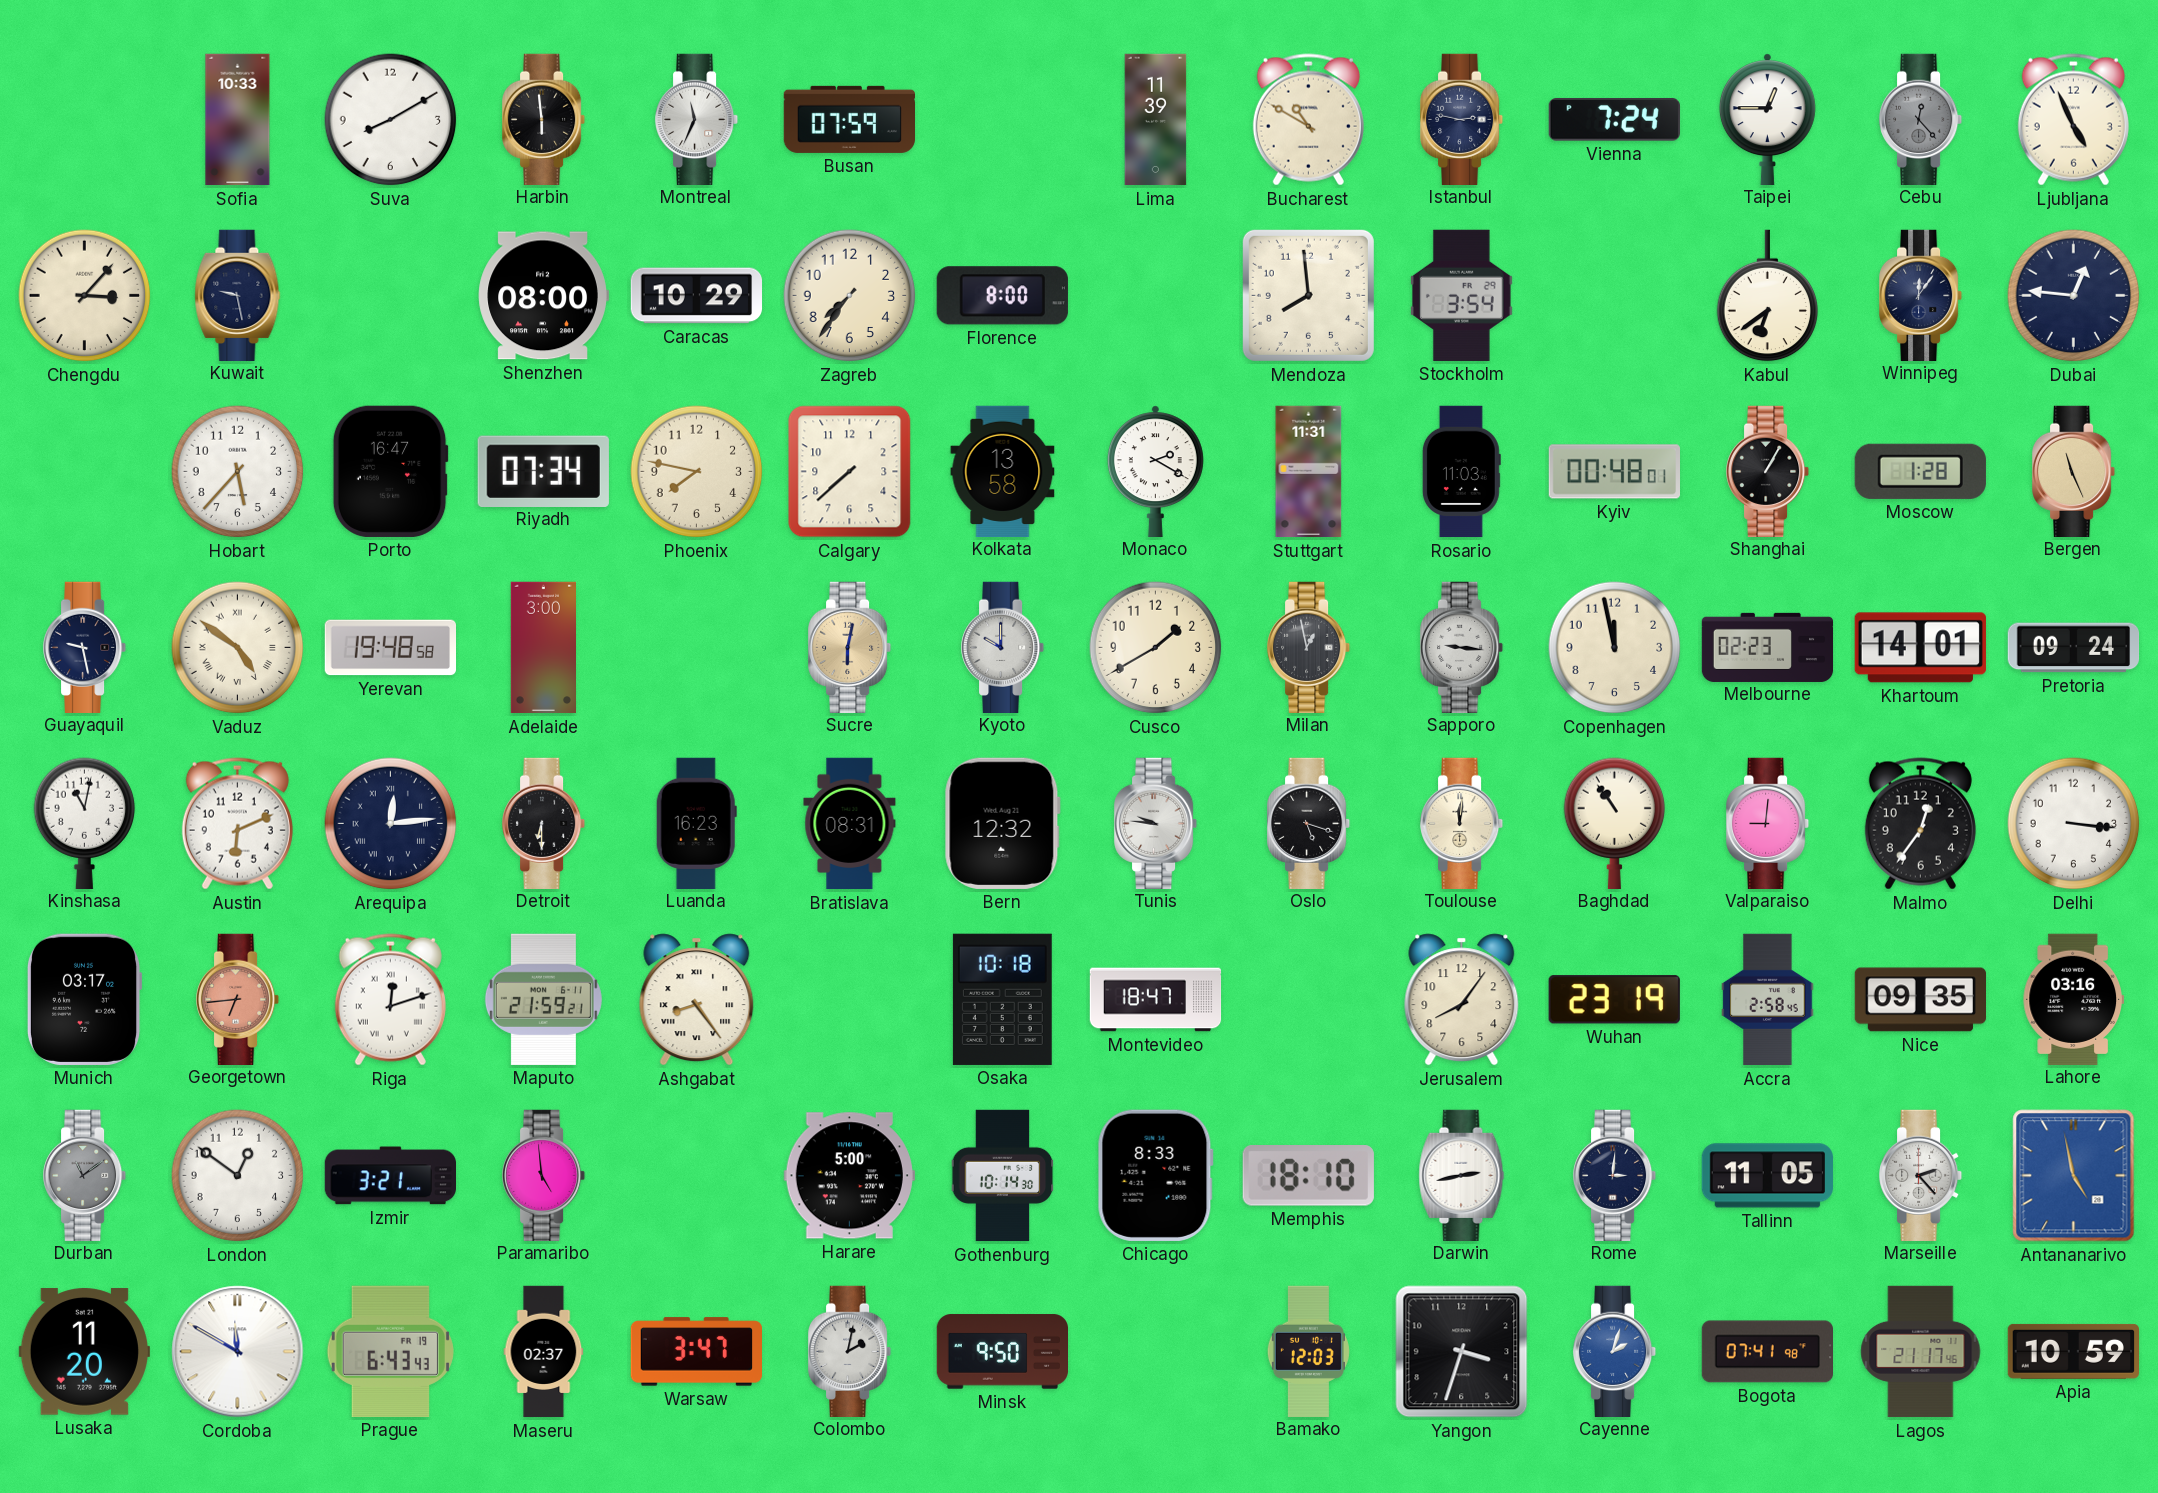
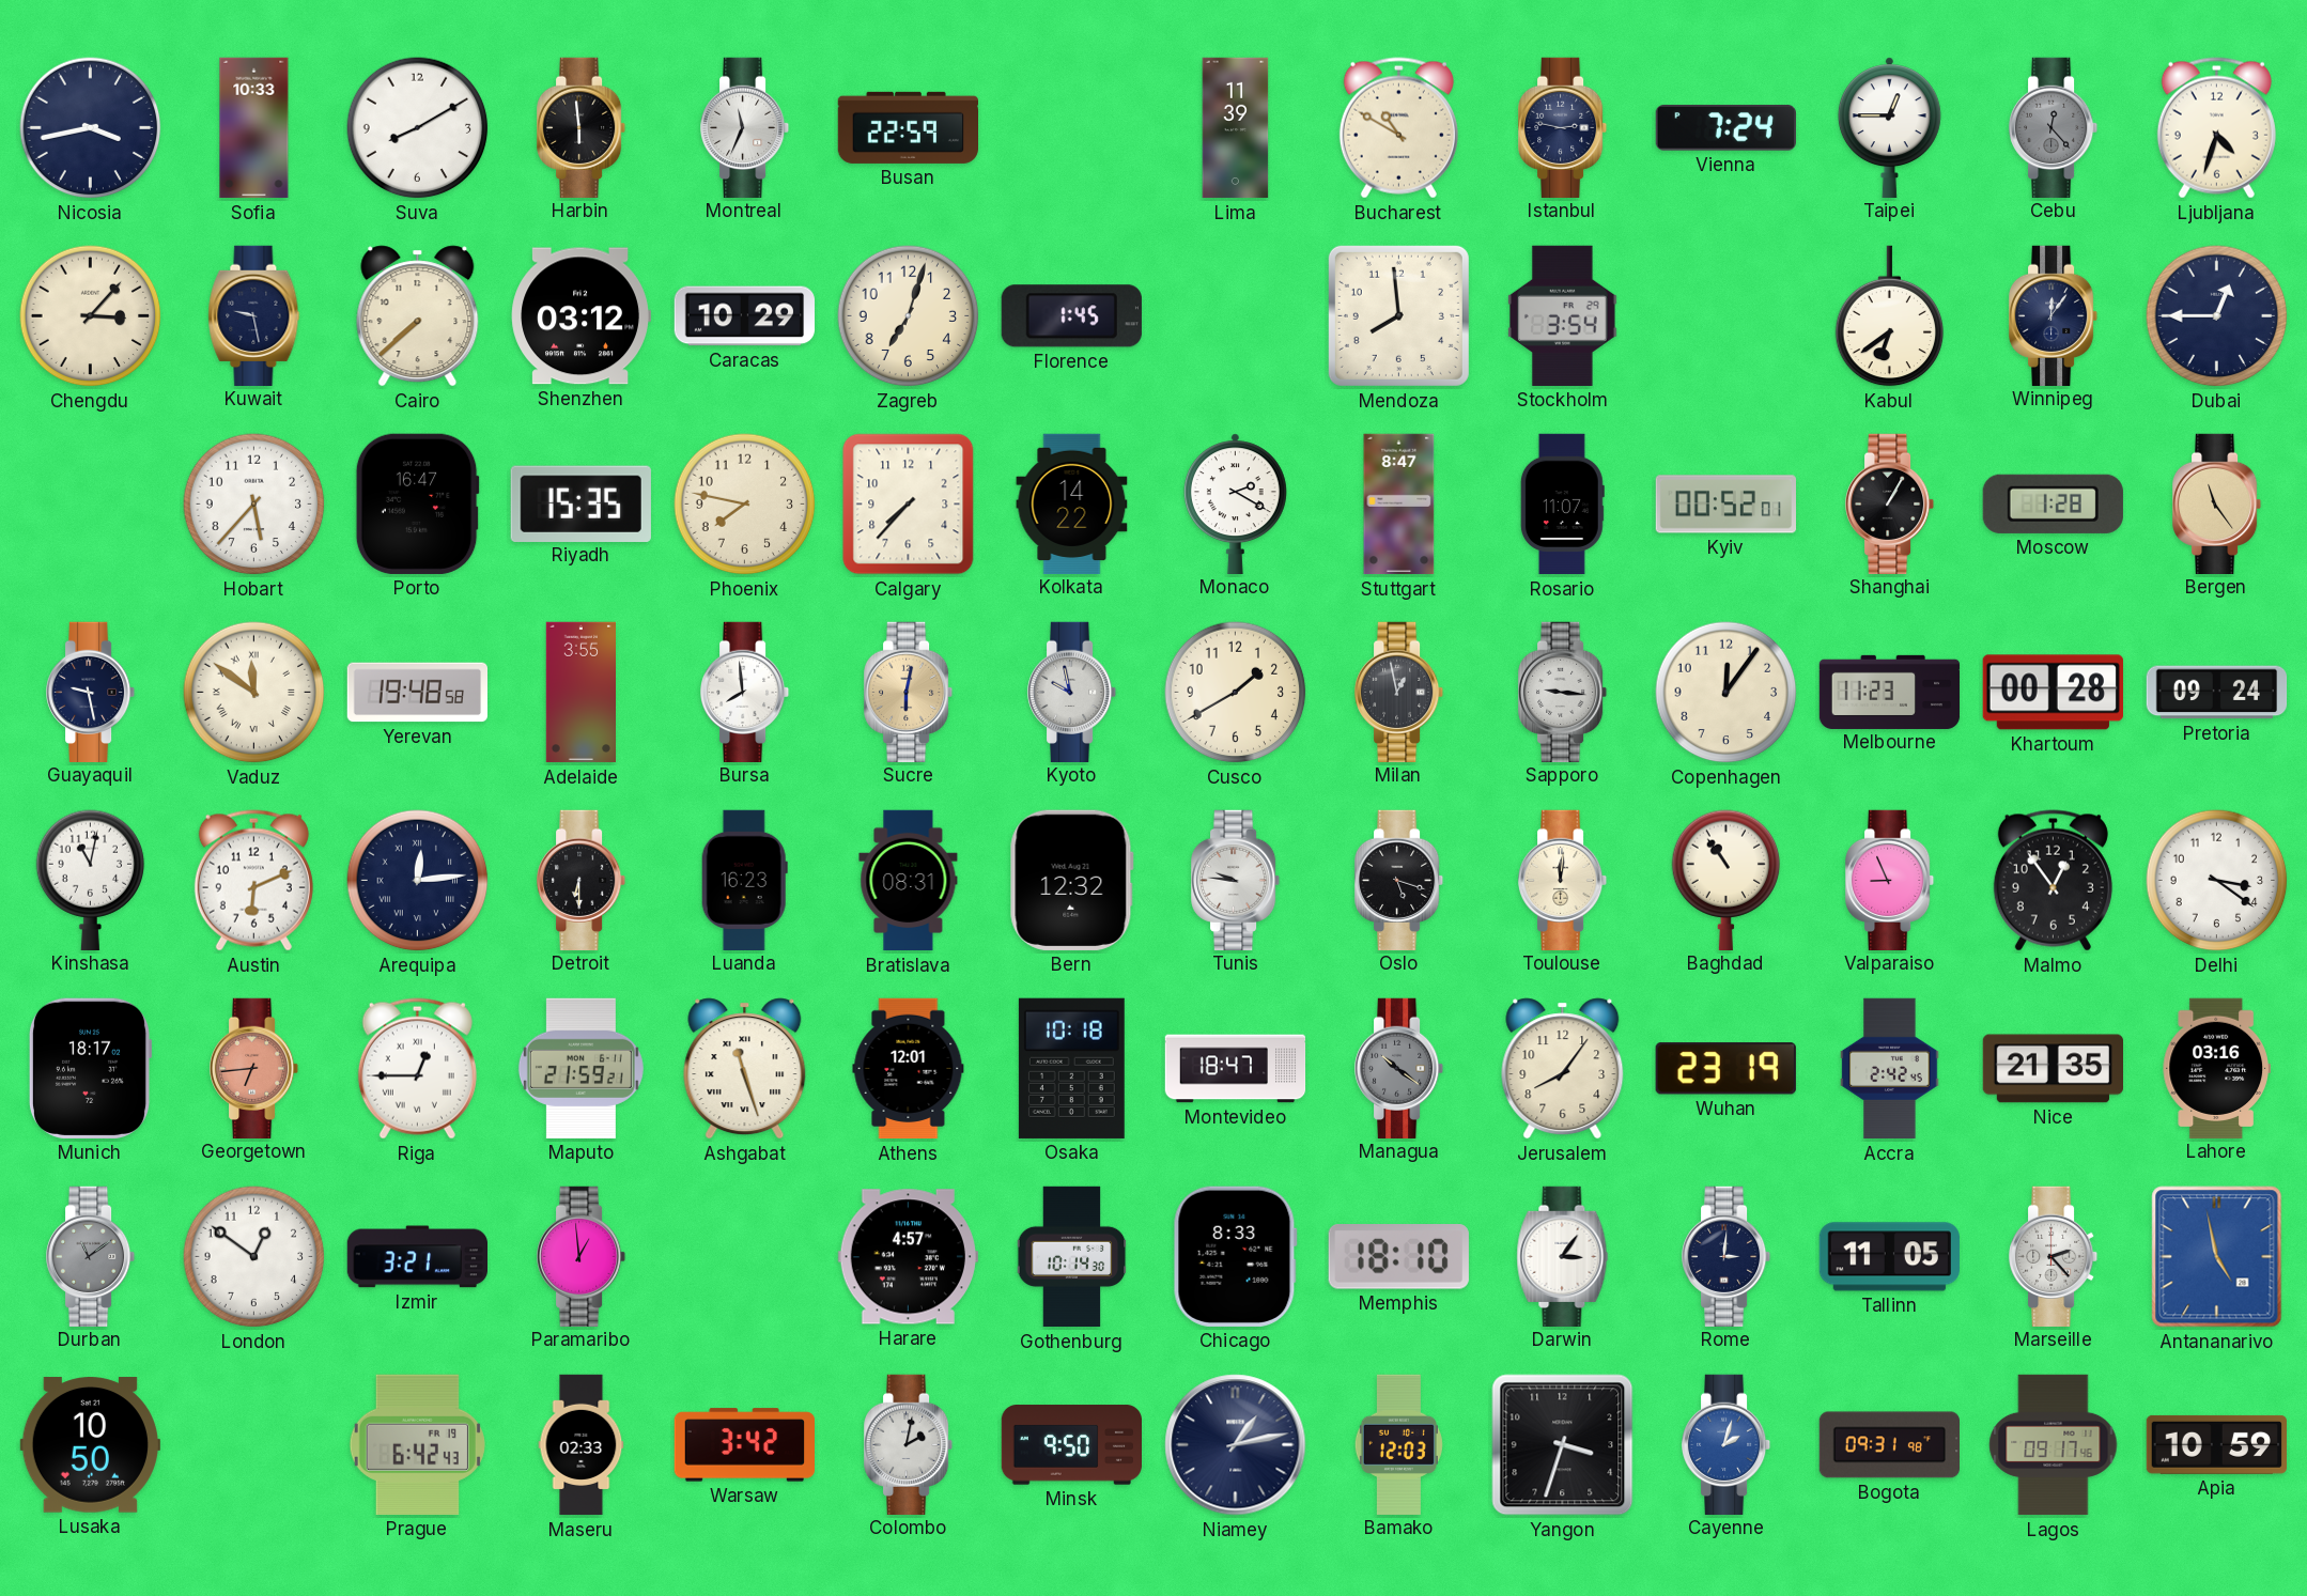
Nicosia: none -> 3:43
Busan: 07:59 -> 22:59
Ljubljana: 4:56 -> 4:33
Cairo: none -> 7:38
Shenzhen: 08:00 -> 03:12
Zagreb: 7:36 -> 7:03
Florence: 8:00 -> 1:45
Dubai: 12:46 -> 12:45
Riyadh: 07:34 -> 15:35
Calgary: 7:38 -> 7:37
Kolkata: 13:58 -> 14:22
Stuttgart: 11:31 -> 8:47
Rosario: 11:03 -> 11:07
Kyiv: 00:48 -> 00:52
Bergen: 11:26 -> 11:24
Vaduz: 4:51 -> 11:51
Adelaide: 3:00 -> 3:55
Bursa: none -> 7:59
Kyoto: 10:00 -> 9:58
Copenhagen: 11:58 -> 12:06
Melbourne: 02:23 -> 11:23
Khartoum: 14:01 -> 00:28
Valparaiso: 9:01 -> 8:56
Malmo: 12:36 -> 12:54
Delhi: 3:16 -> 3:21
Munich: 03:17 -> 18:17
Riga: 12:12 -> 12:45
Ashgabat: 8:24 -> 11:27
Athens: none -> 12:01
Managua: none -> 10:21
Accra: 2:58 -> 2:42
Nice: 09:35 -> 21:35
Paramaribo: 4:59 -> 12:59
Harare: 5:00 -> 4:57
Darwin: 2:43 -> 3:06
Lusaka: 11:20 -> 10:50
Cordoba: 11:50 -> none
Prague: 6:43 -> 6:42
Maseru: 02:37 -> 02:33
Warsaw: 3:47 -> 3:42
Niamey: none -> 1:13
Bogota: 07:41 -> 09:31
Lagos: 21:17 -> 09:17
